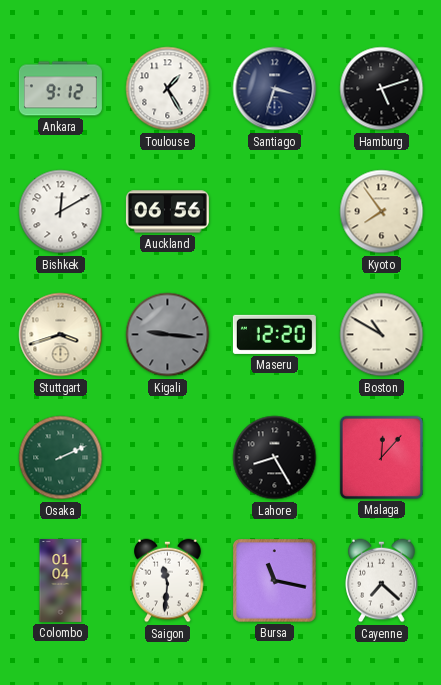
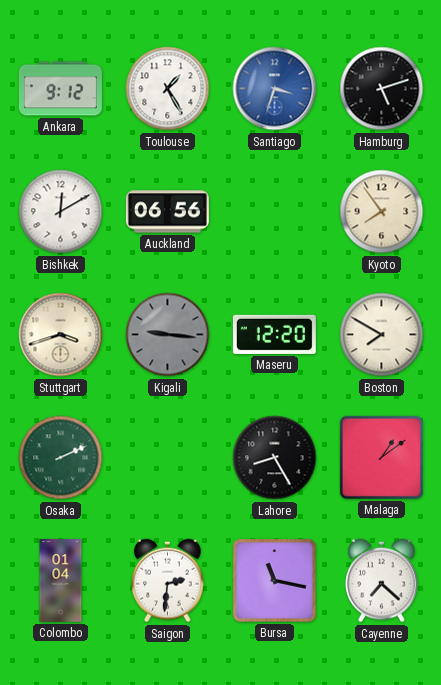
Santiago dial: navy -> blue
Boston: 10:50 -> 7:50
Malaga: 12:07 -> 1:09
Saigon: 11:31 -> 2:31
